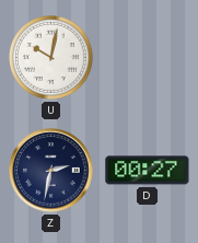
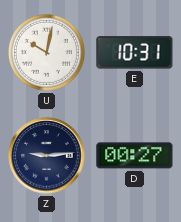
E: none -> 10:31
Z: 2:32 -> 9:14
